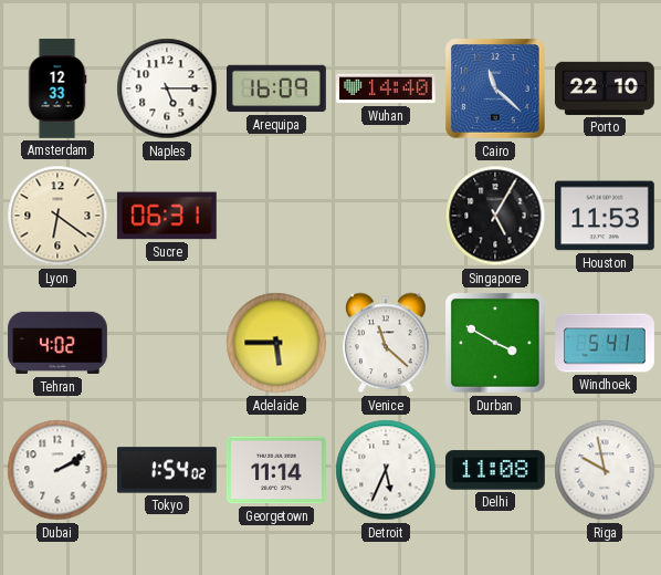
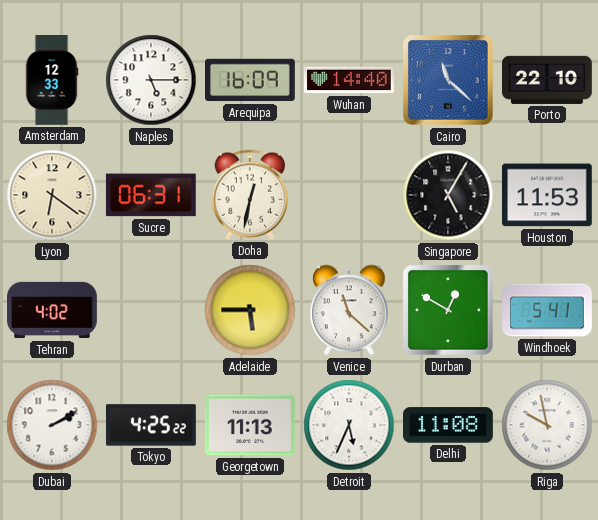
Doha: none -> 12:32
Durban: 3:50 -> 12:50
Tokyo: 1:54 -> 4:25
Georgetown: 11:14 -> 11:13
